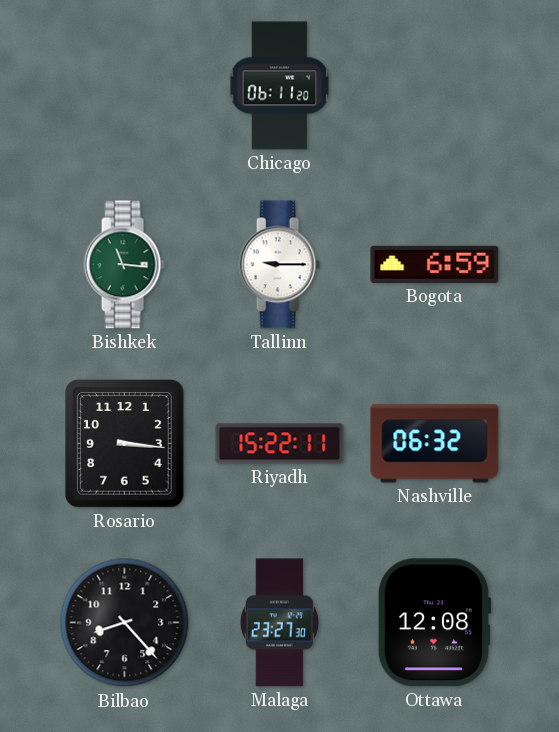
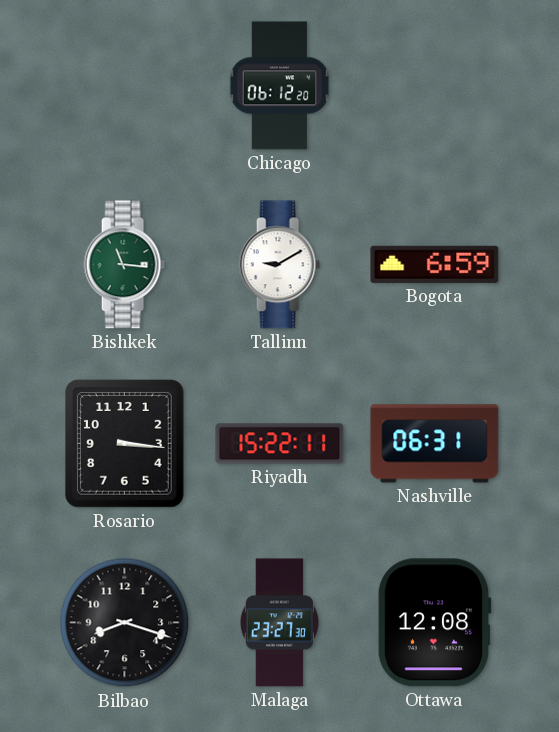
Chicago: 06:11 -> 06:12
Tallinn: 9:15 -> 9:10
Nashville: 06:32 -> 06:31
Bilbao: 8:23 -> 8:18
